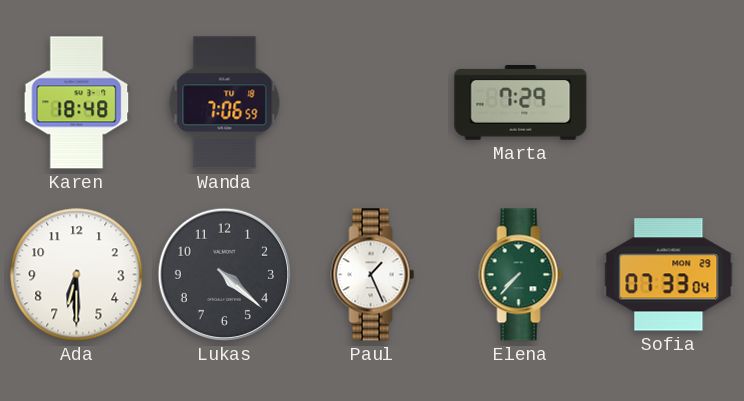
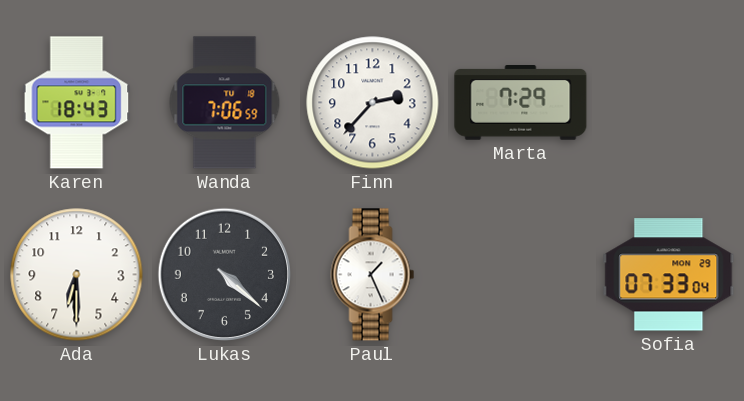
Karen: 18:48 -> 18:43
Finn: none -> 2:37
Elena: 7:37 -> none
